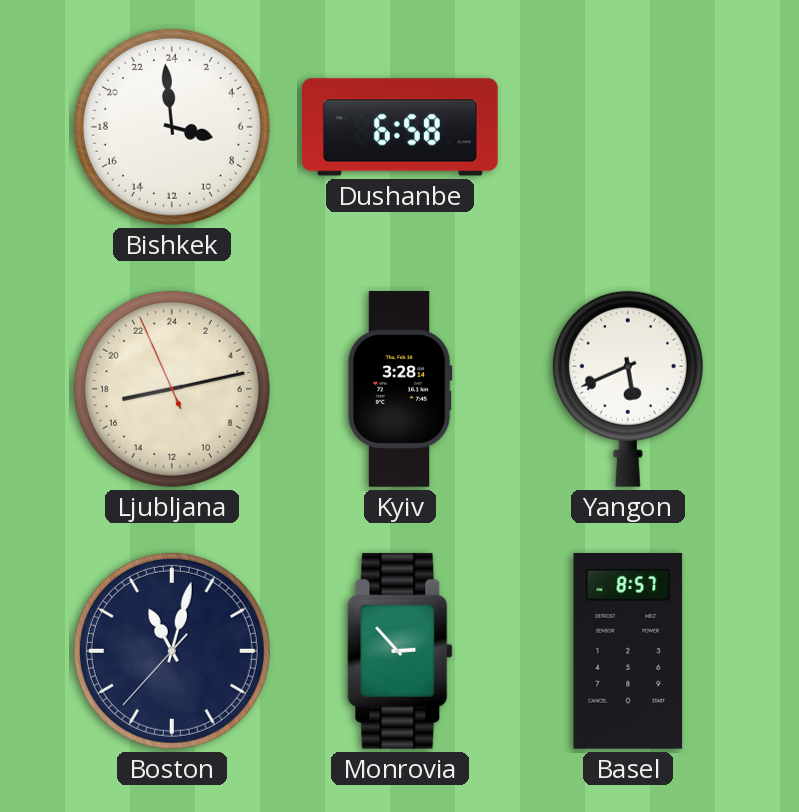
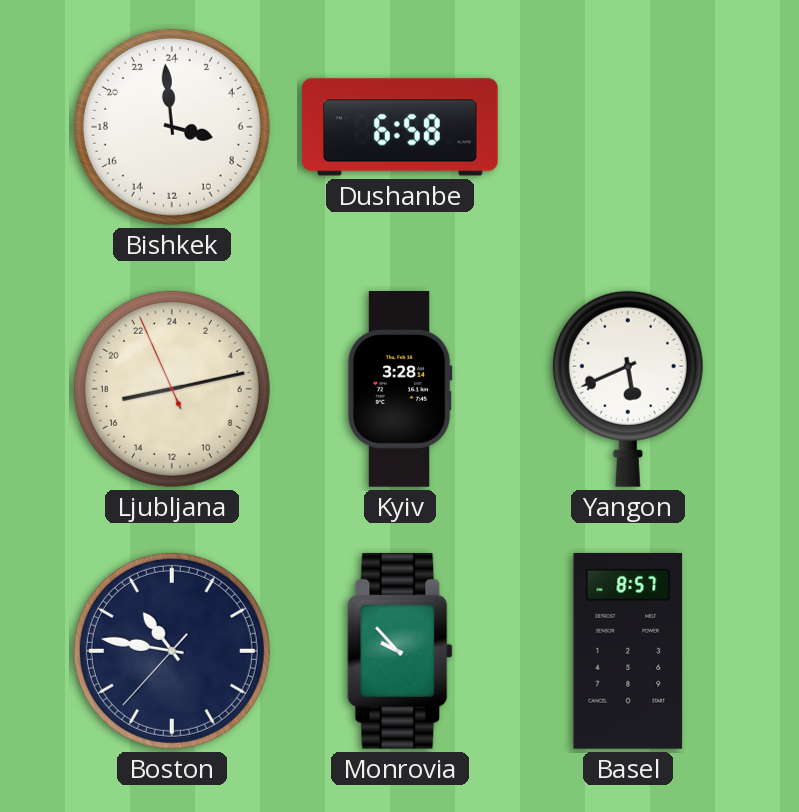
Boston: 11:02 -> 10:46
Monrovia: 2:53 -> 9:53
